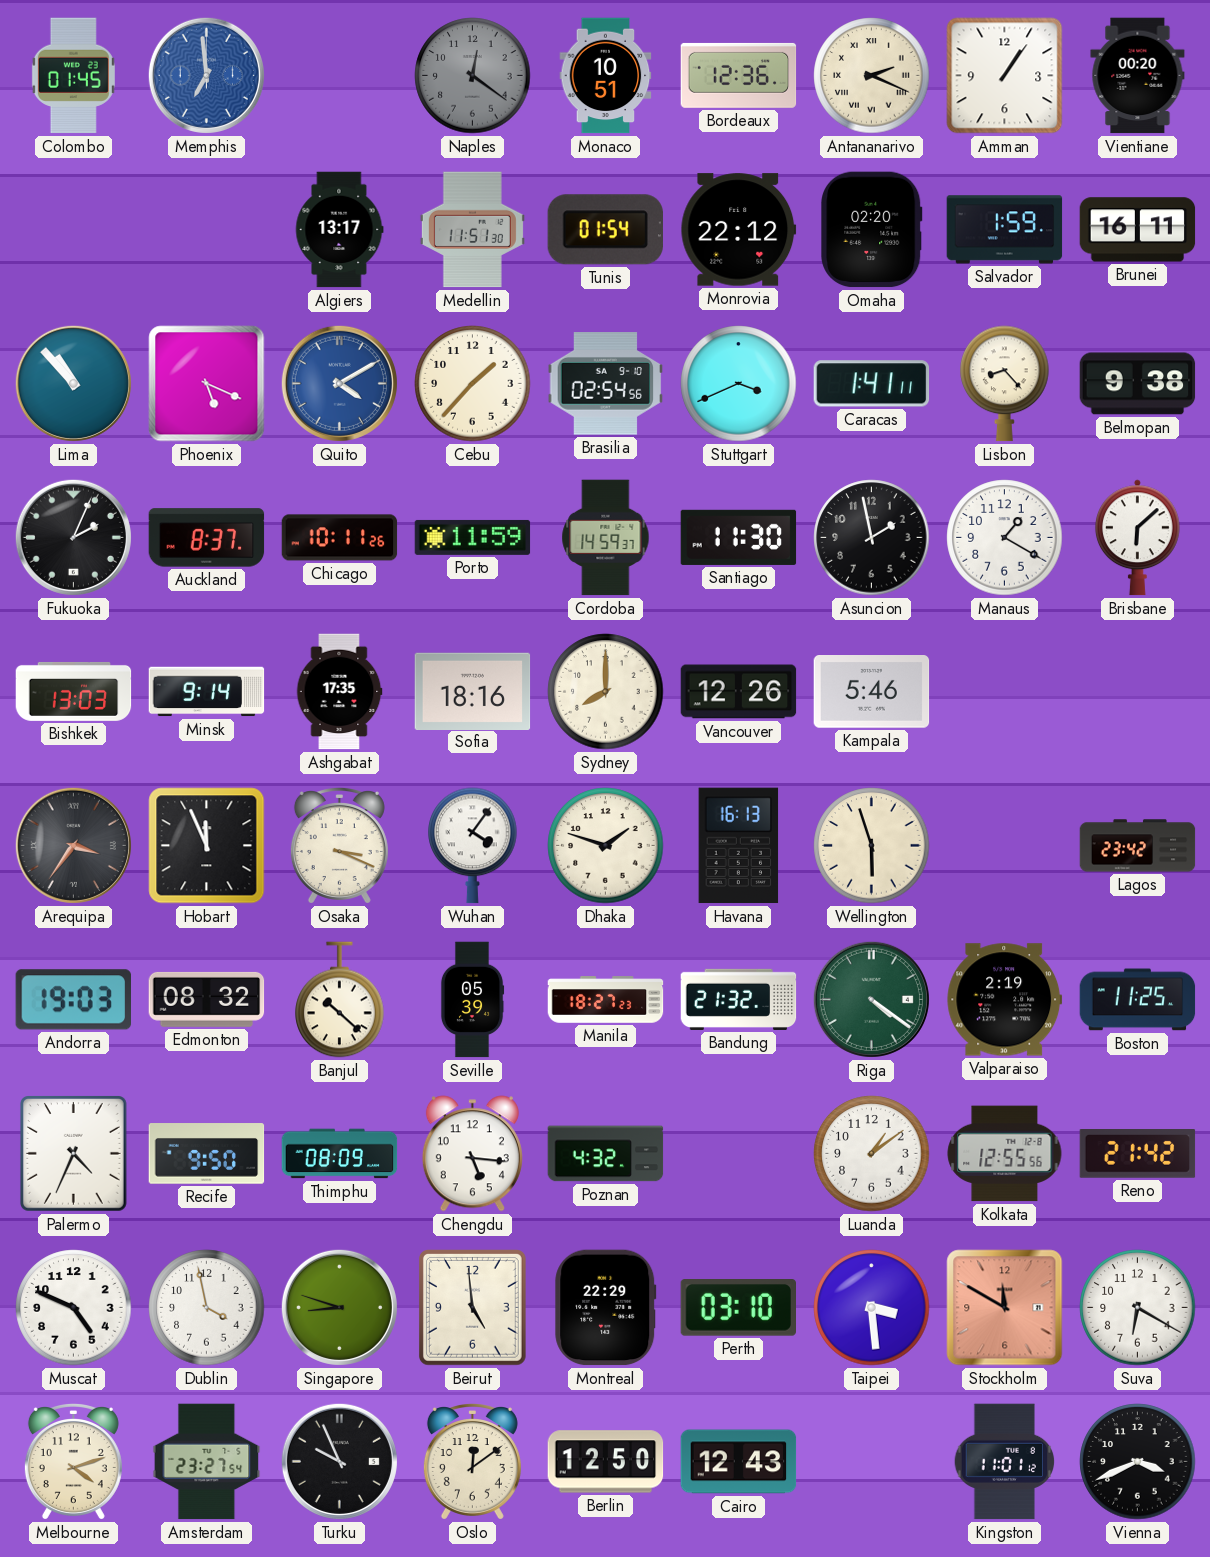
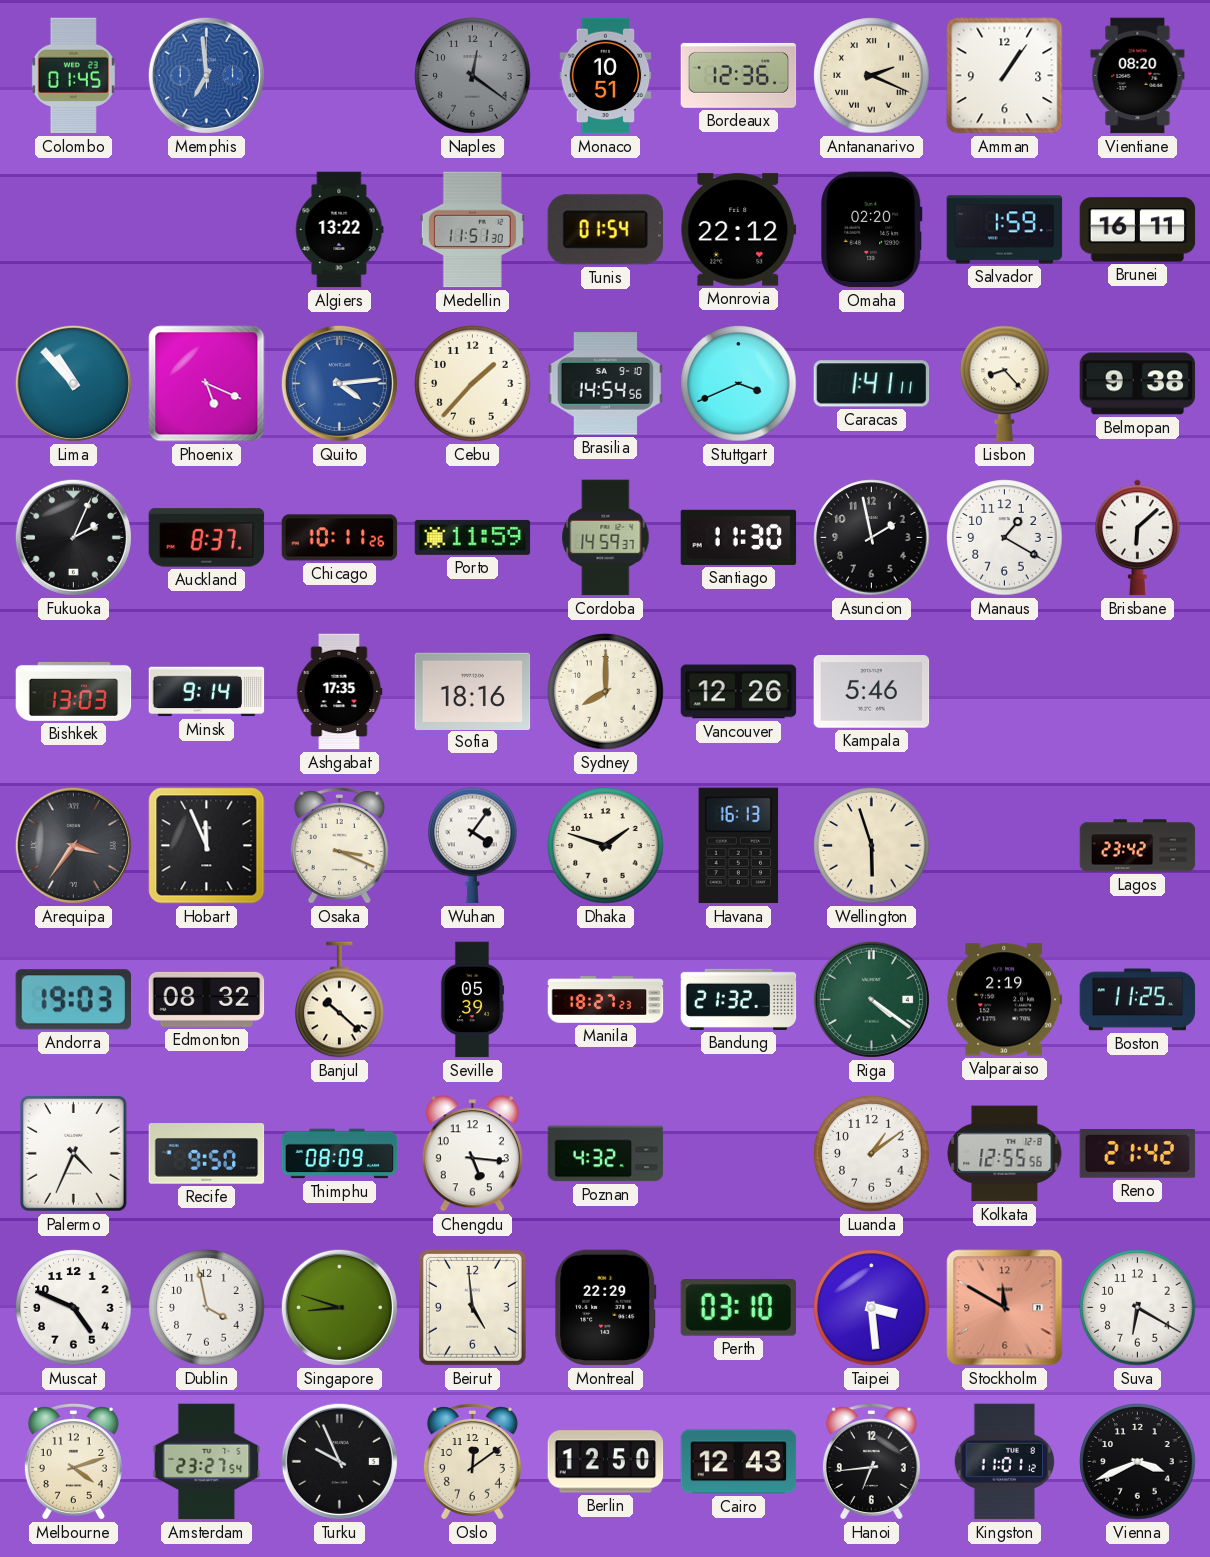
Vientiane: 00:20 -> 08:20
Algiers: 13:17 -> 13:22
Quito: 4:10 -> 4:14
Brasilia: 02:54 -> 14:54
Hanoi: none -> 6:44
